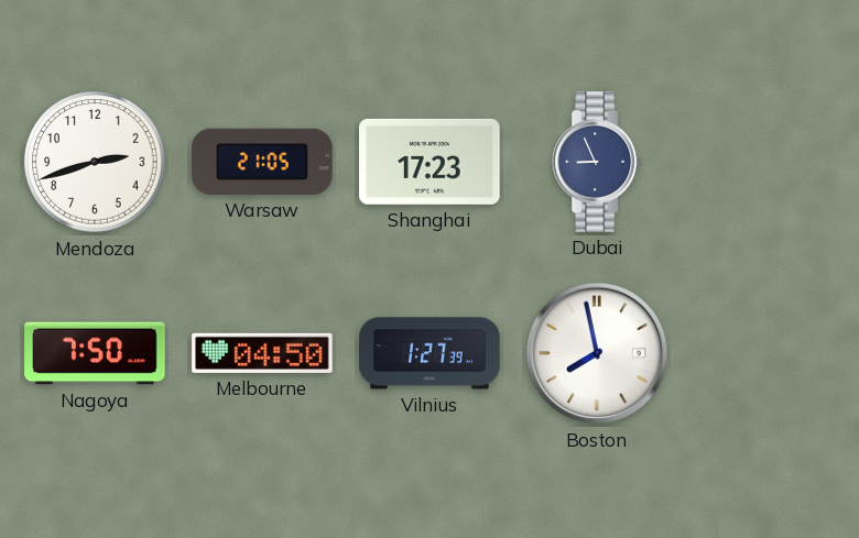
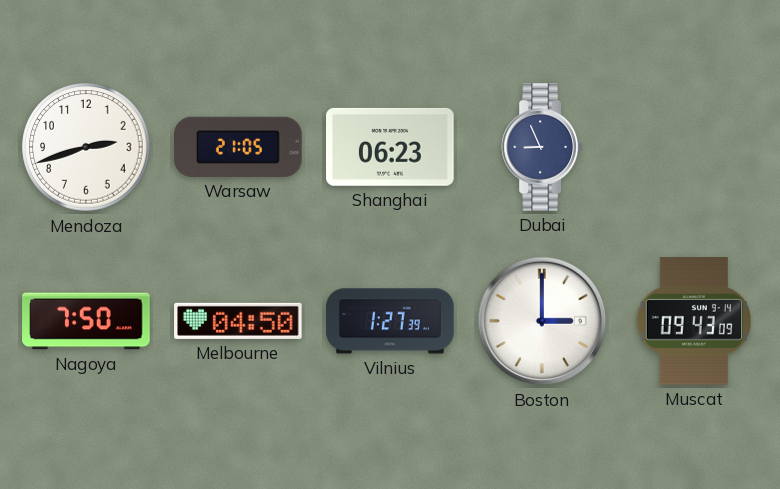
Shanghai: 17:23 -> 06:23
Boston: 7:58 -> 3:00
Muscat: none -> 09:43
